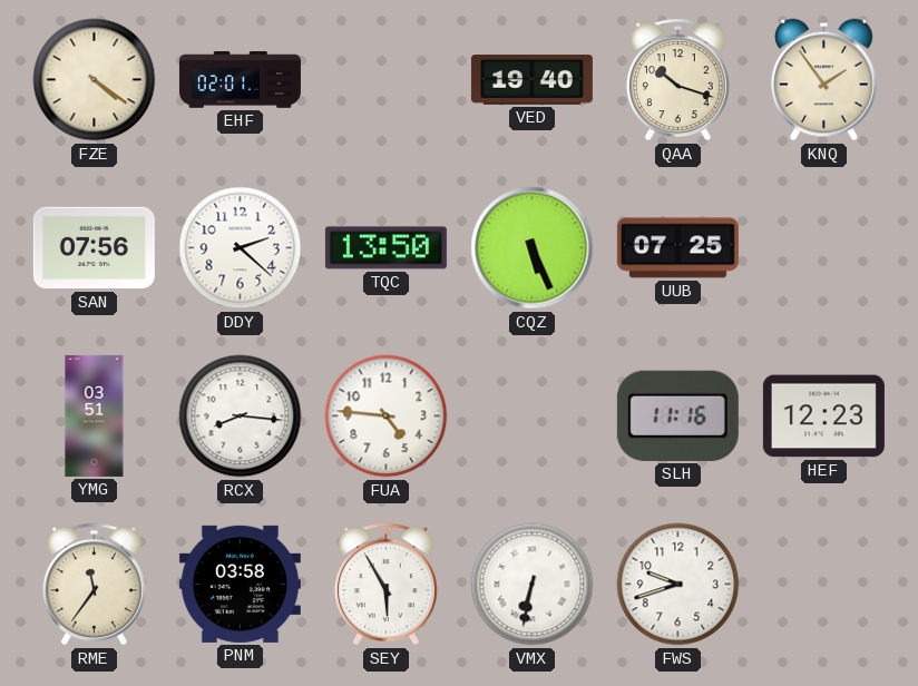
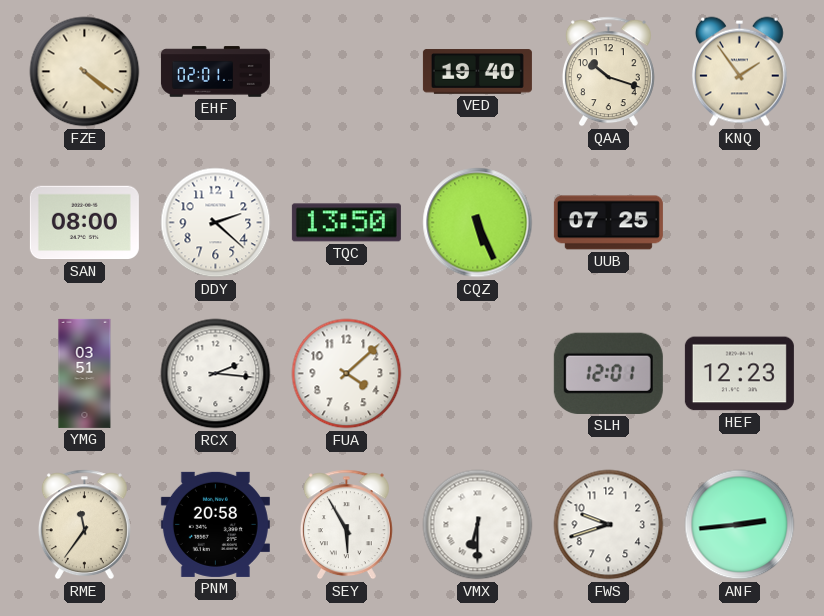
SAN: 07:56 -> 08:00
RCX: 8:16 -> 2:16
FUA: 4:46 -> 4:08
SLH: 11:16 -> 12:01
PNM: 03:58 -> 20:58
VMX: 6:32 -> 6:30
ANF: none -> 2:44
